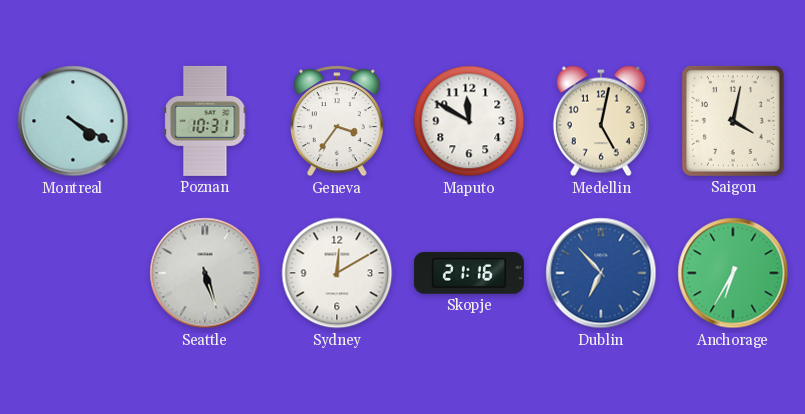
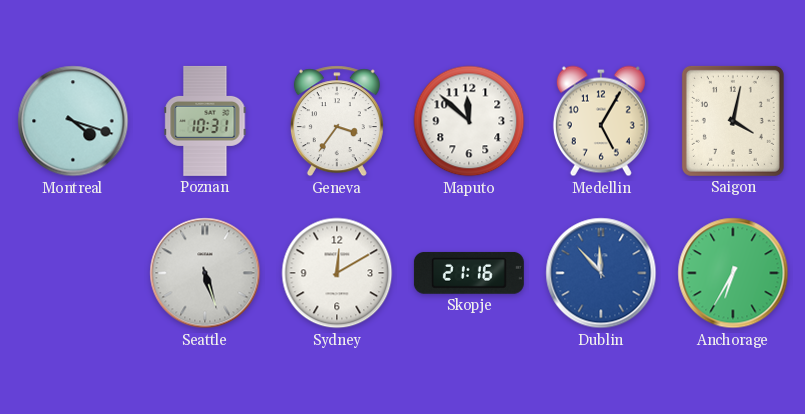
Montreal: 4:20 -> 4:18
Maputo: 11:50 -> 11:52
Medellin: 5:02 -> 5:05
Dublin: 6:53 -> 11:53
